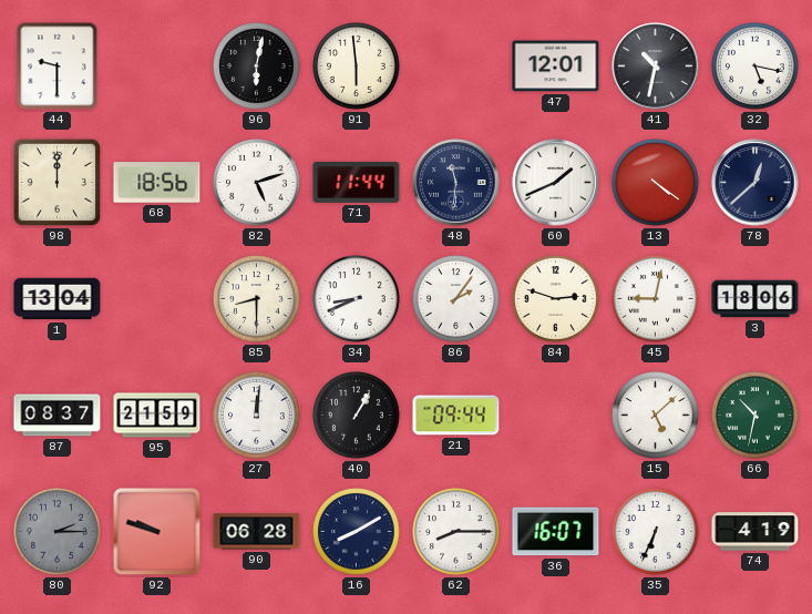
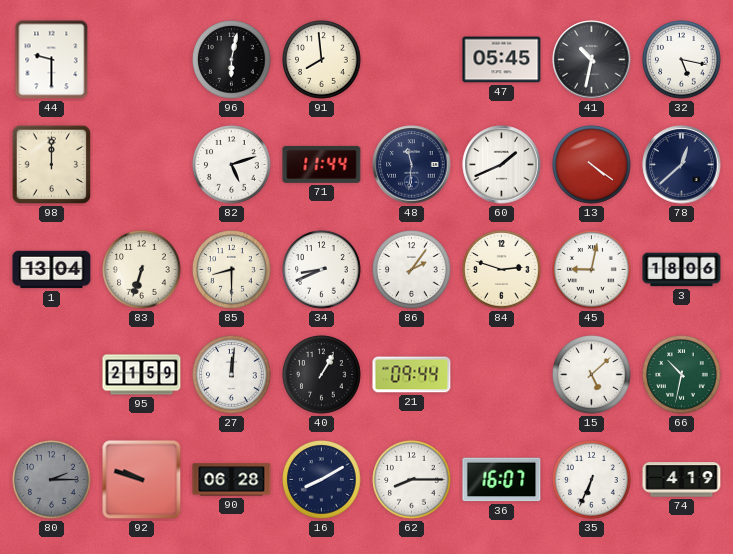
91: 5:59 -> 7:59
47: 12:01 -> 05:45
68: 18:56 -> none
83: none -> 6:33
87: 08:37 -> none
